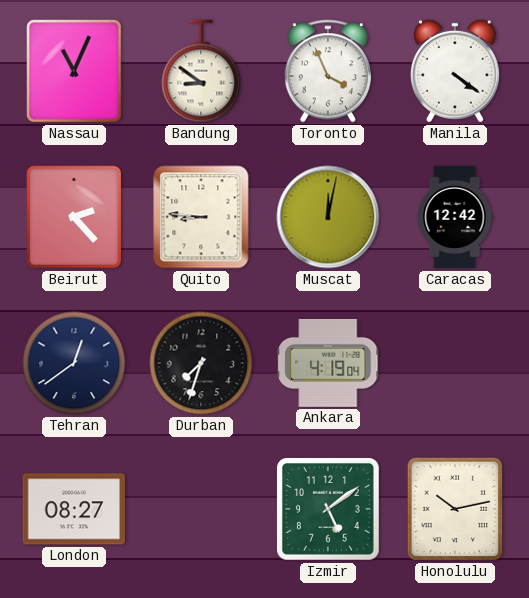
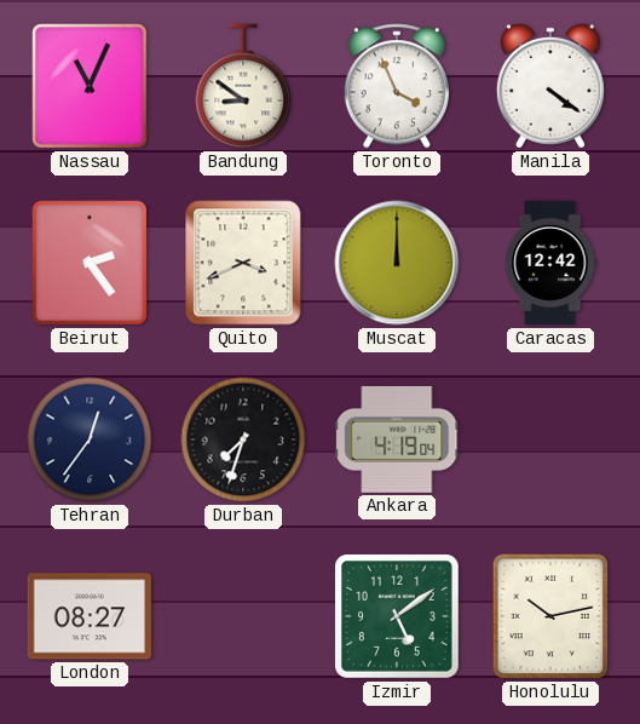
Beirut: 2:23 -> 2:24
Quito: 8:46 -> 3:41
Muscat: 12:02 -> 12:00
Tehran: 12:39 -> 12:36
